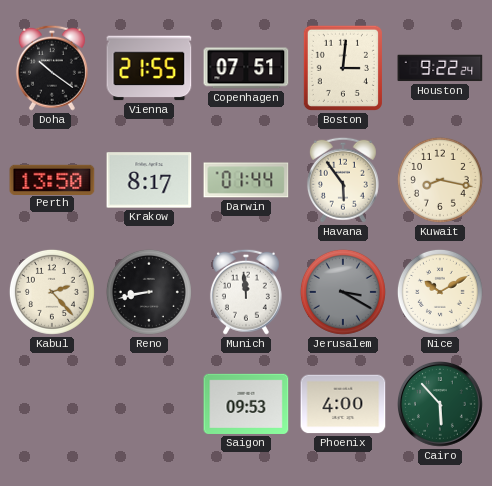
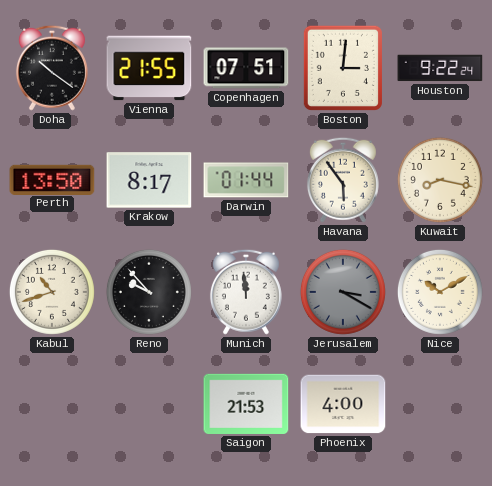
Kabul: 2:23 -> 10:42
Reno: 8:43 -> 9:53
Saigon: 09:53 -> 21:53
Cairo: 5:53 -> none
